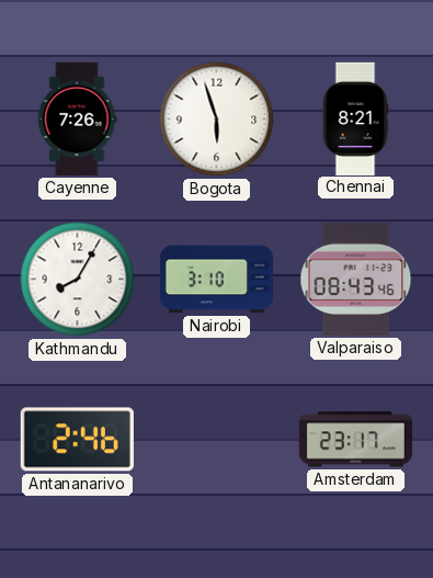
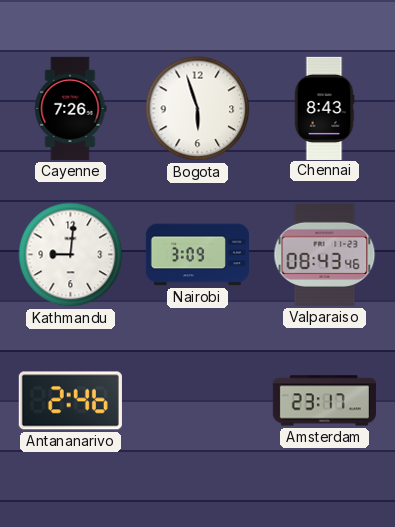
Chennai: 8:21 -> 8:43
Kathmandu: 8:05 -> 9:01
Nairobi: 3:10 -> 3:09
